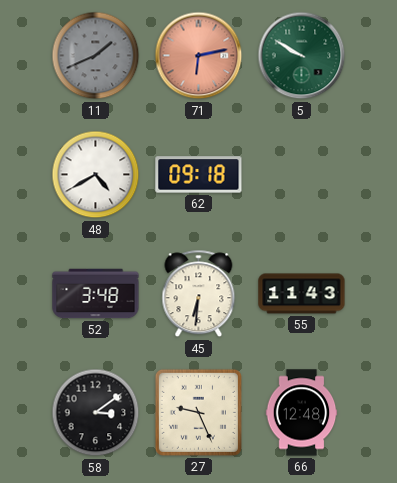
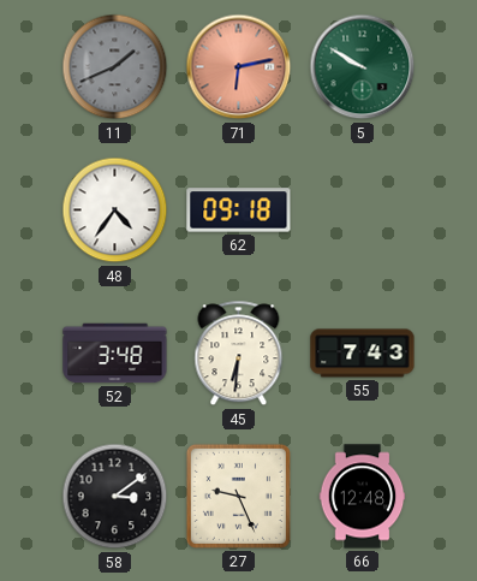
48: 4:40 -> 4:36
55: 11:43 -> 7:43
